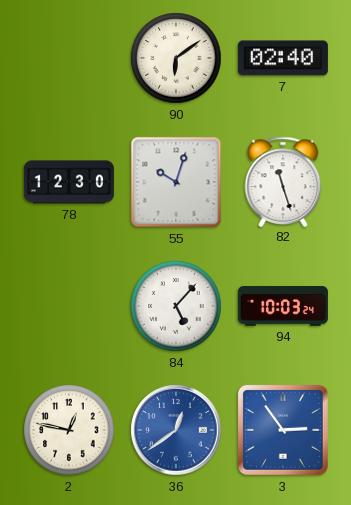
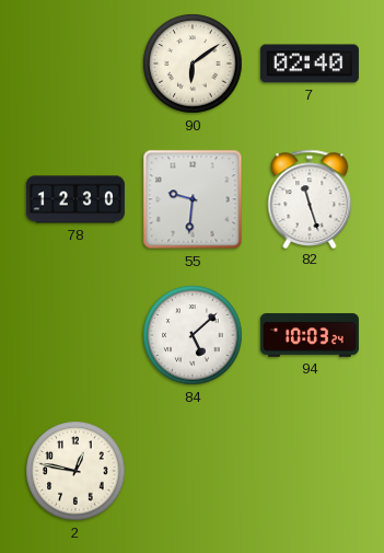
55: 10:03 -> 9:31
84: 5:07 -> 5:08
36: 12:39 -> none
3: 2:54 -> none
